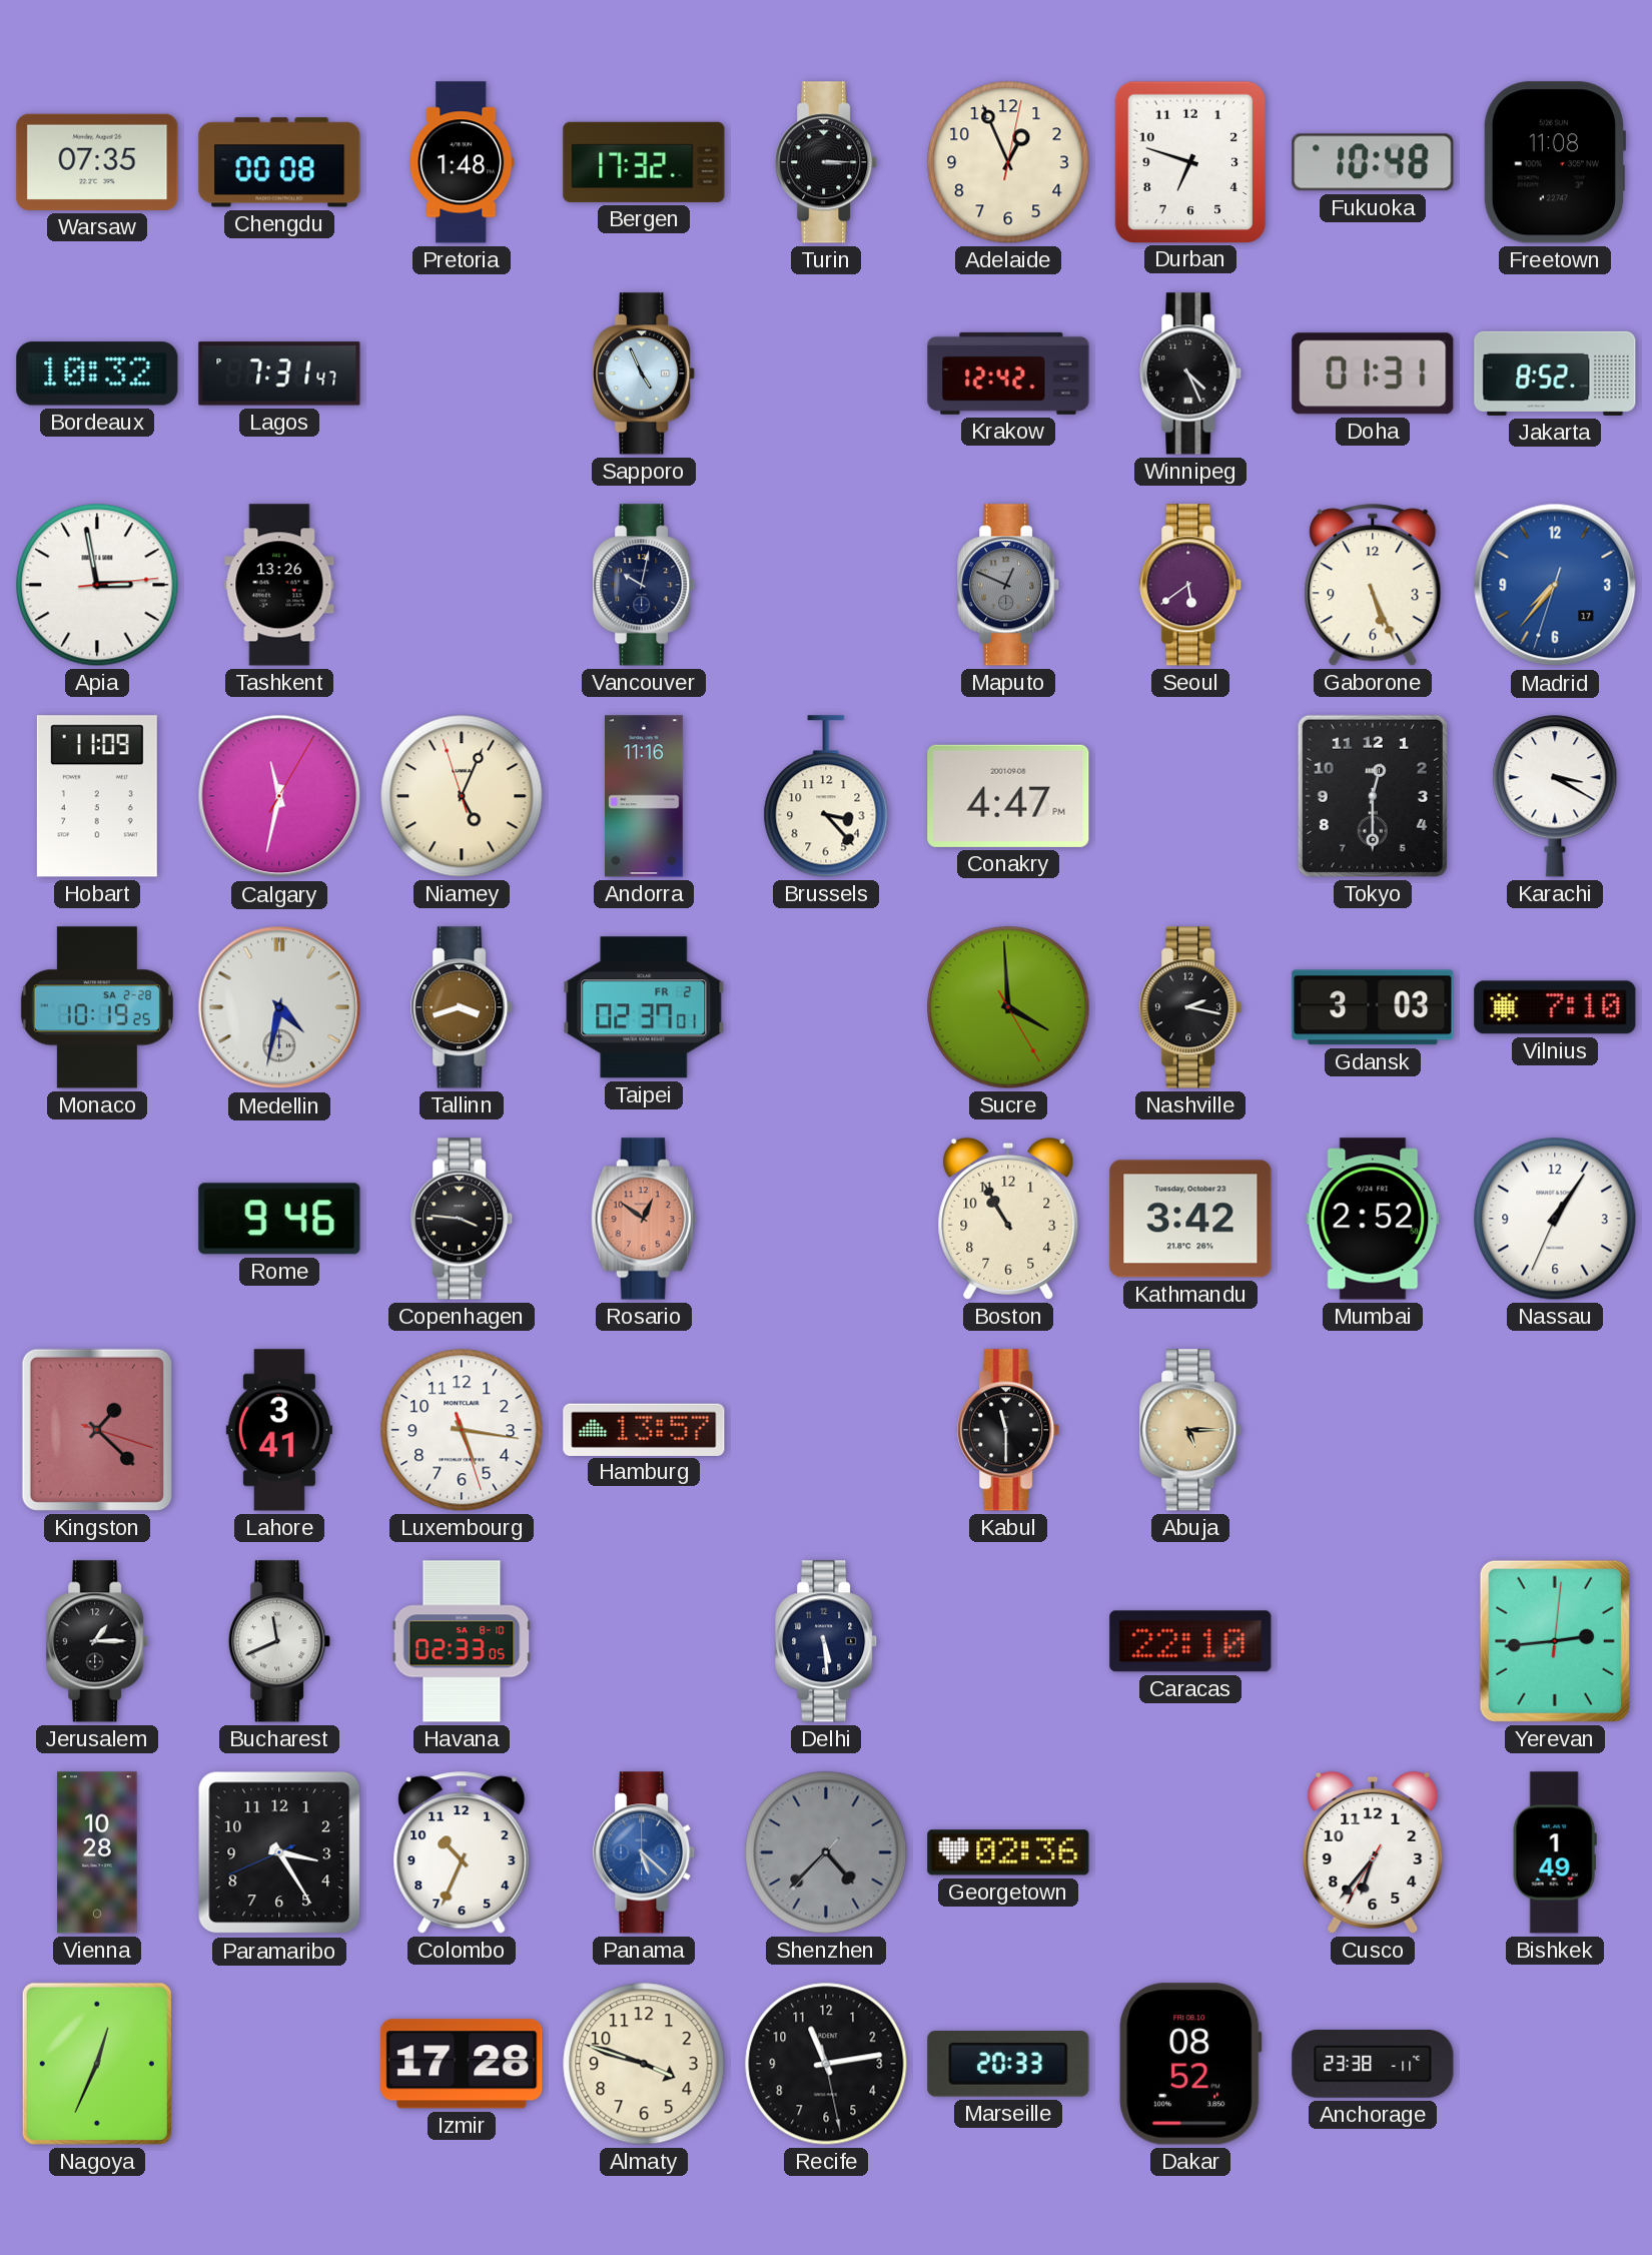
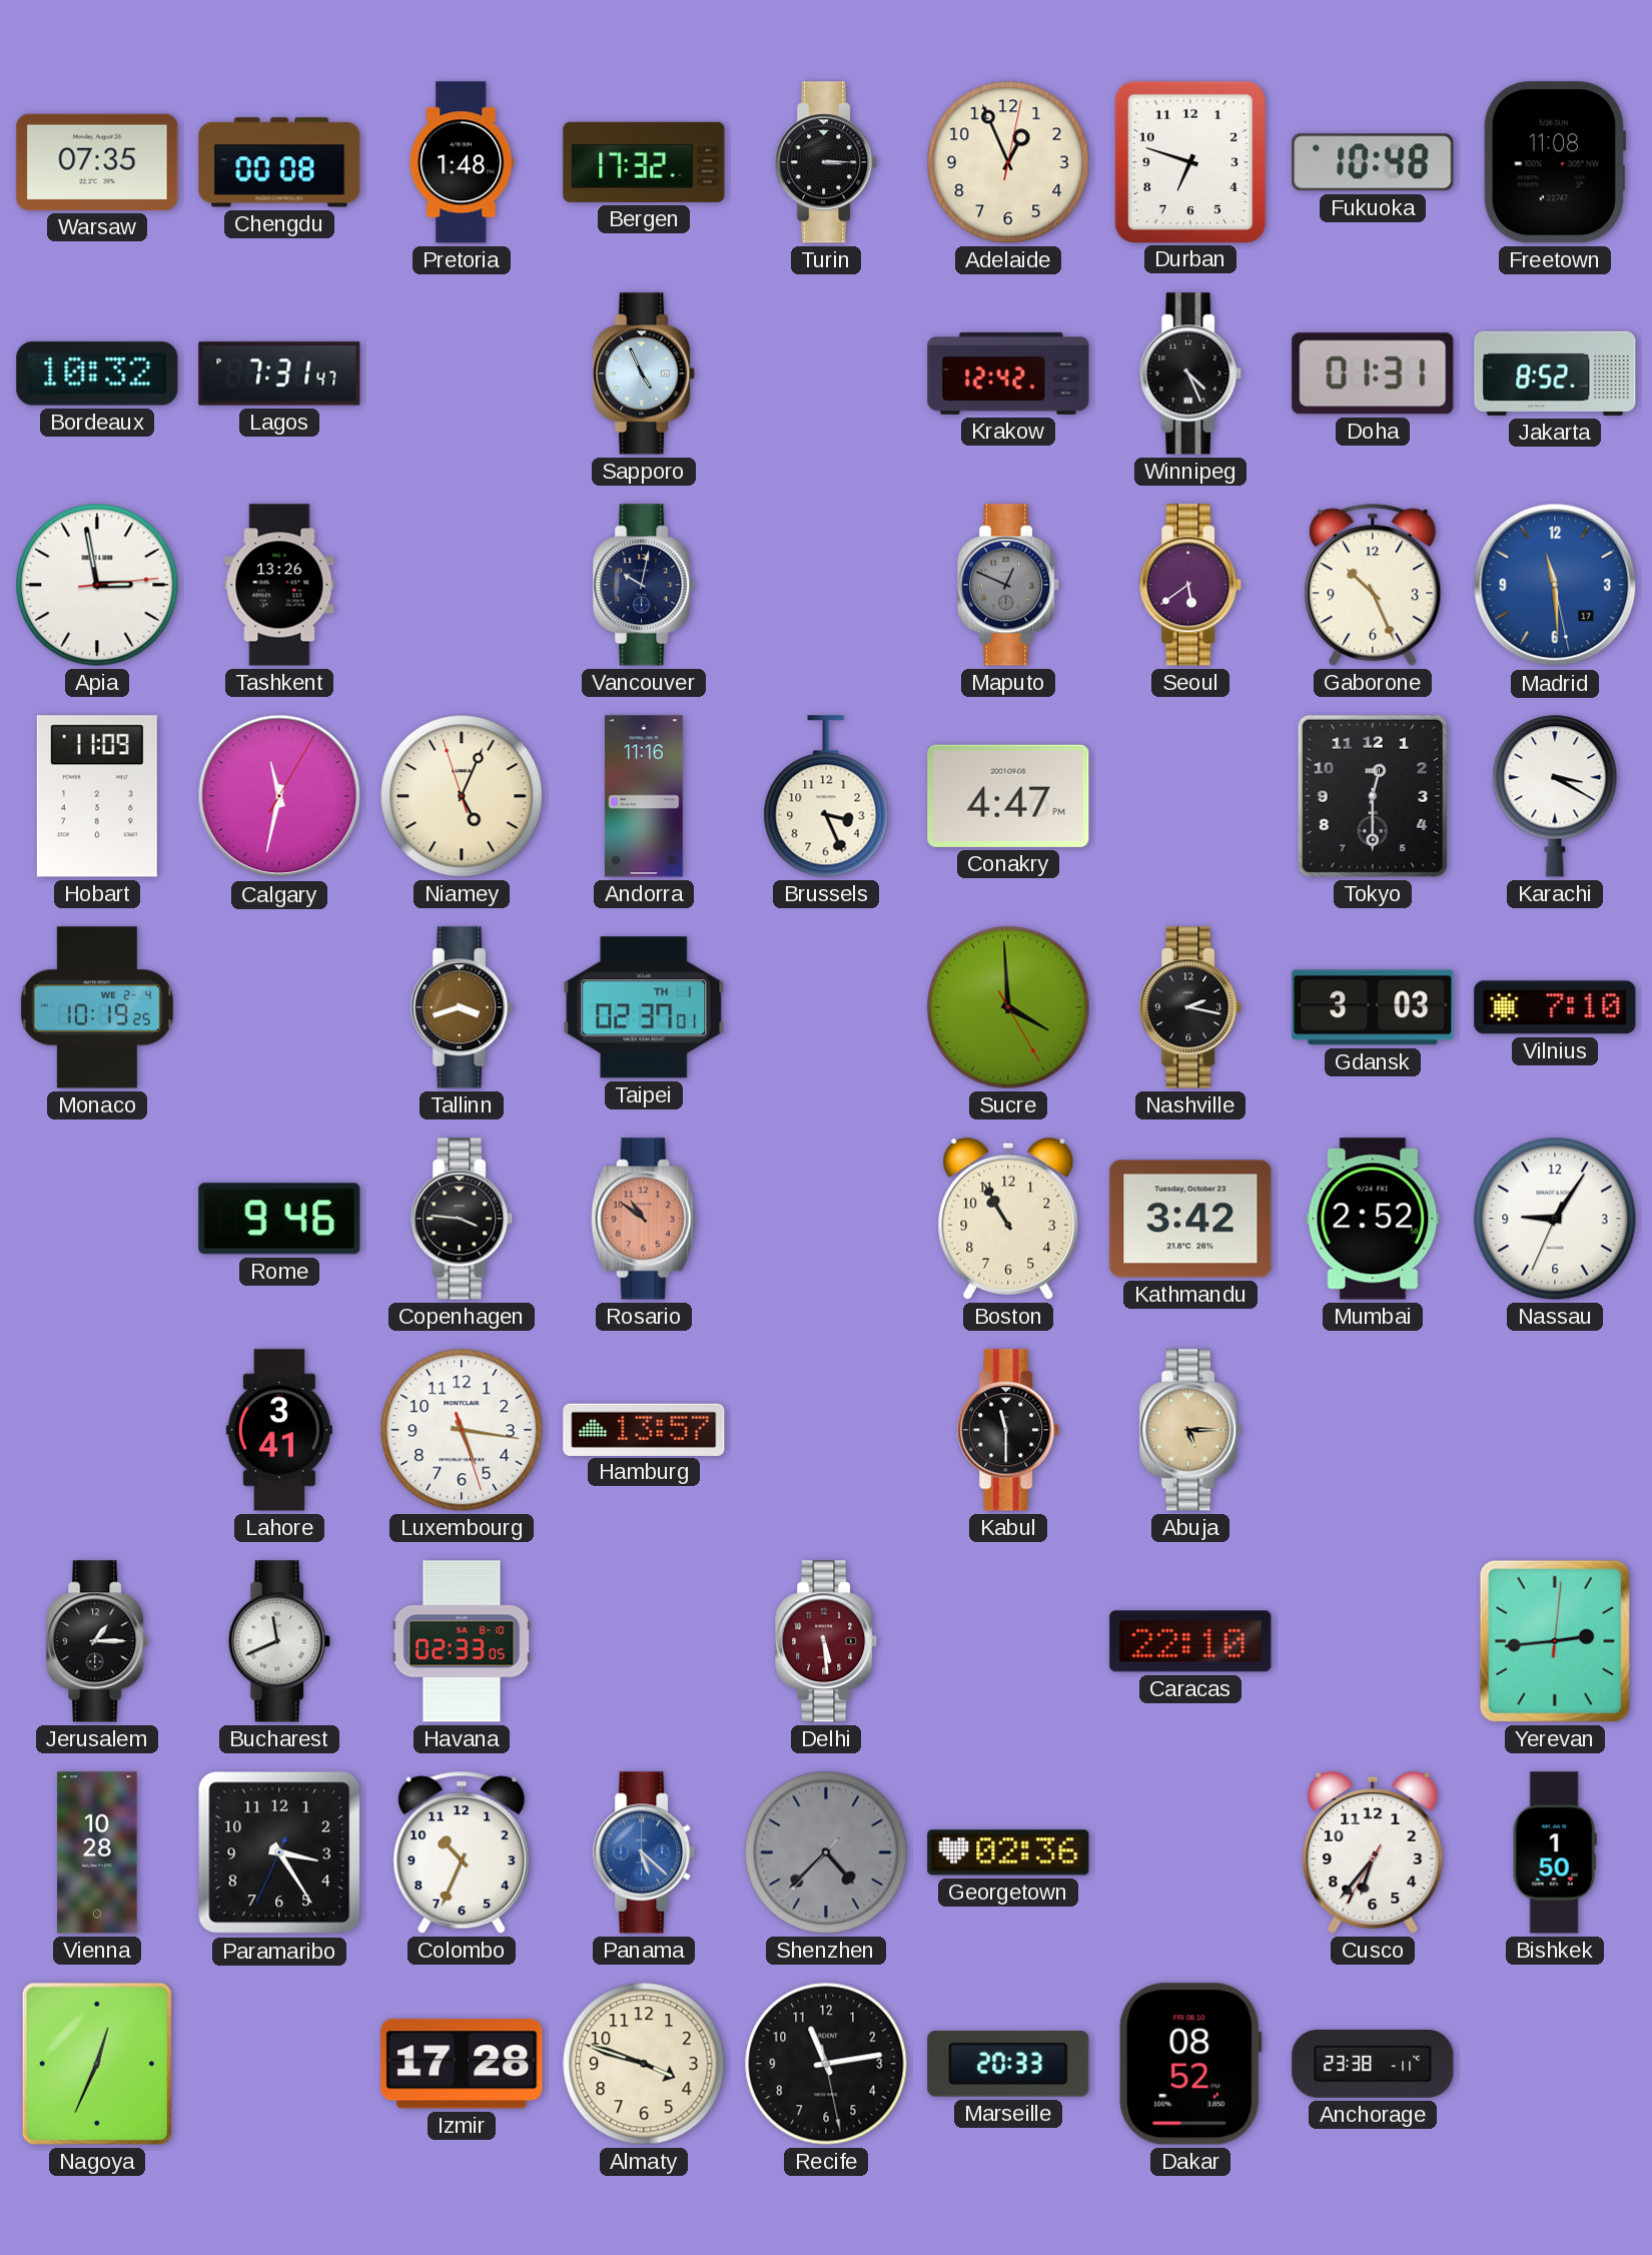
Gaborone: 5:26 -> 10:26
Madrid: 7:36 -> 11:29
Brussels: 3:23 -> 3:26
Monaco date: SA 2-28 -> WE 2-4
Medellin: 4:32 -> none
Taipei date: FR 2 -> TH 1
Rosario: 12:51 -> 10:51
Nassau: 1:05 -> 9:05
Kingston: 1:22 -> none
Delhi dial: navy -> burgundy
Paramaribo: 3:24:41 -> 3:24:34
Bishkek: 1:49 -> 1:50
